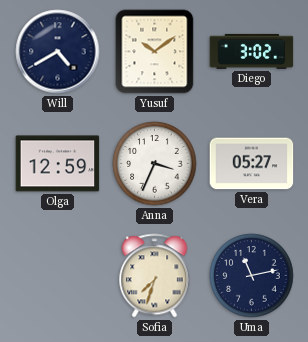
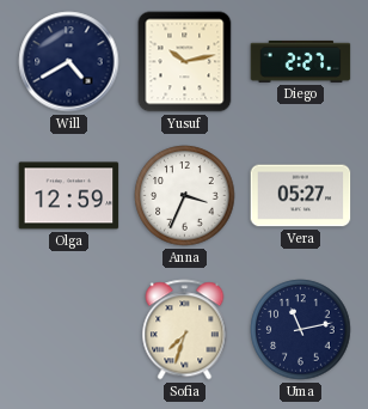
Yusuf: 10:09 -> 10:13
Diego: 3:02 -> 2:27
